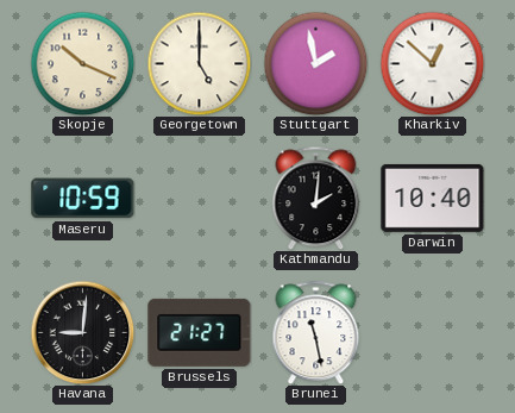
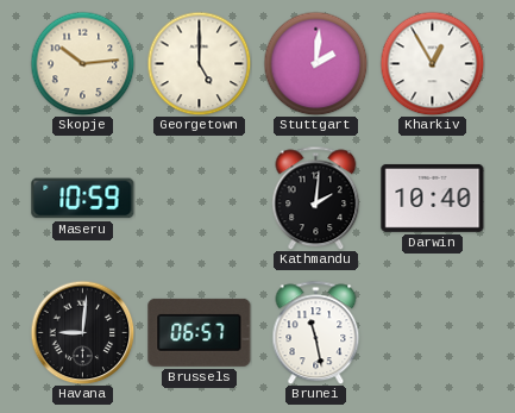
Skopje: 10:19 -> 10:14
Stuttgart: 1:58 -> 2:01
Kharkiv: 12:52 -> 12:55
Brussels: 21:27 -> 06:57
